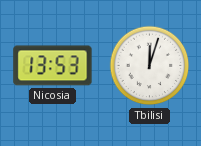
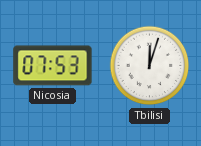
Nicosia: 13:53 -> 07:53
